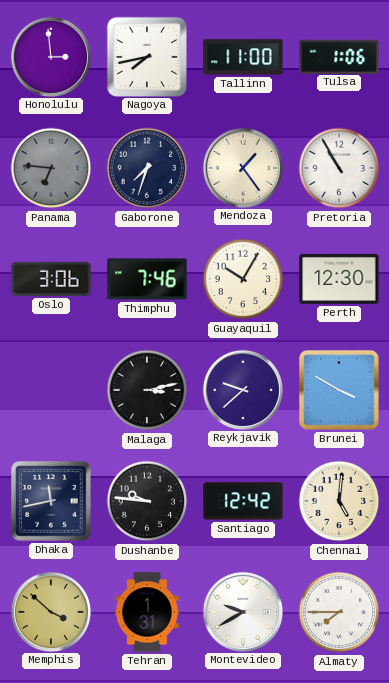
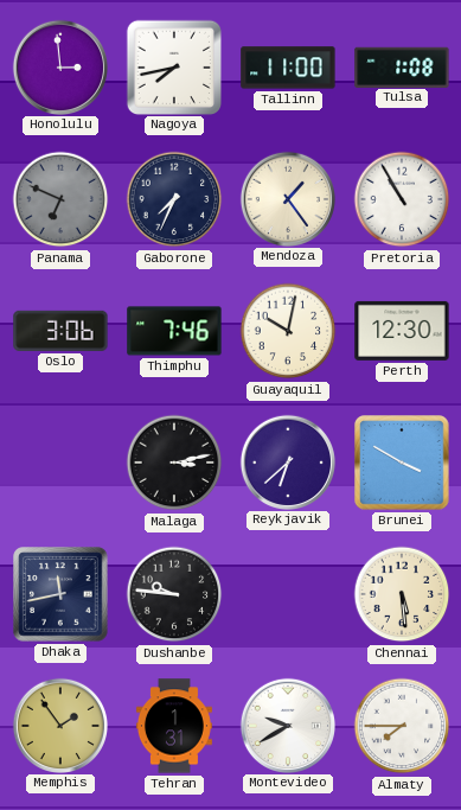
Tulsa: 1:06 -> 1:08
Panama: 6:46 -> 6:49
Gaborone: 7:33 -> 7:34
Guayaquil: 10:05 -> 10:02
Reykjavik: 9:38 -> 6:38
Santiago: 12:42 -> none
Chennai: 5:01 -> 5:29
Memphis: 3:52 -> 1:54
